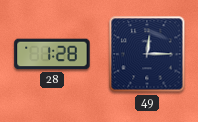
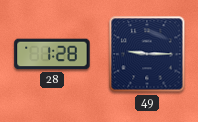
49: 12:15 -> 9:15
